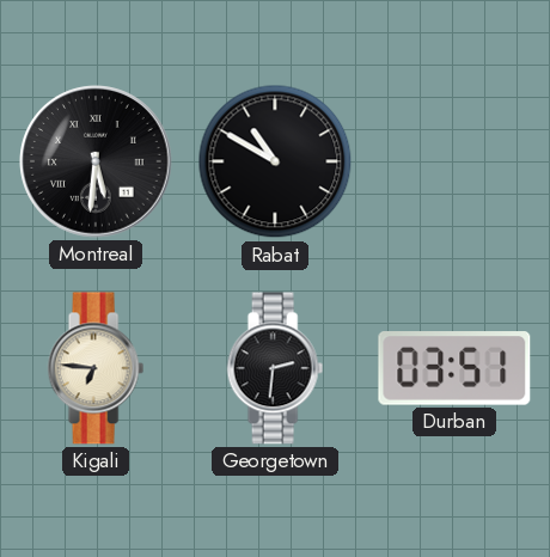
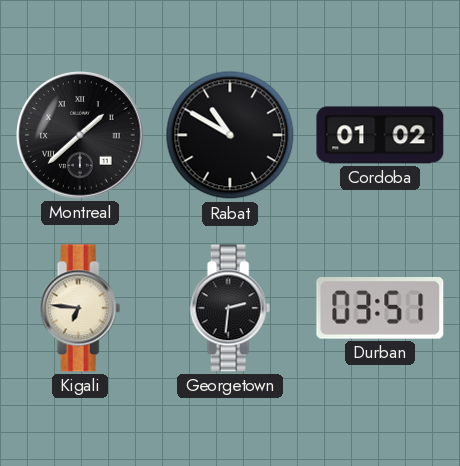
Montreal: 5:31 -> 1:38
Cordoba: none -> 01:02
